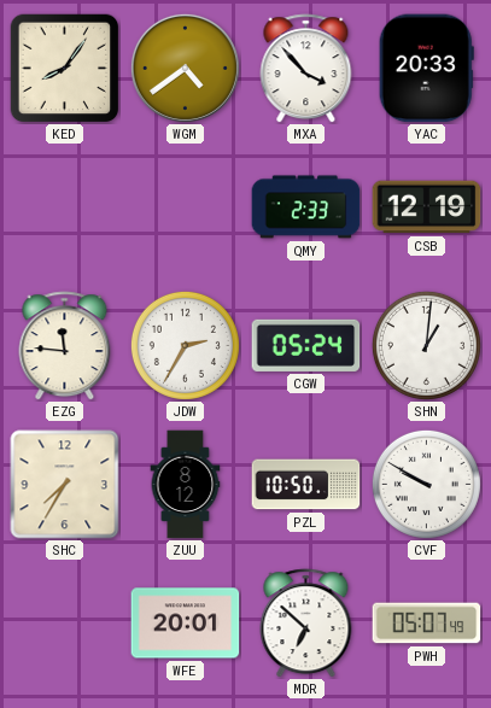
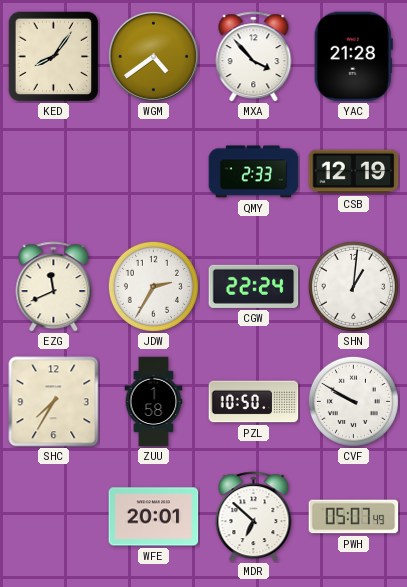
YAC: 20:33 -> 21:28
EZG: 11:46 -> 11:41
CGW: 05:24 -> 22:24
ZUU: 8:12 -> 1:58
